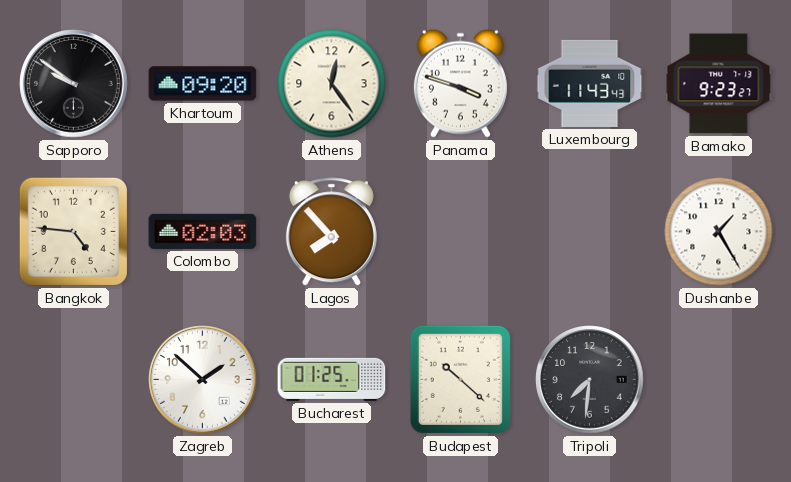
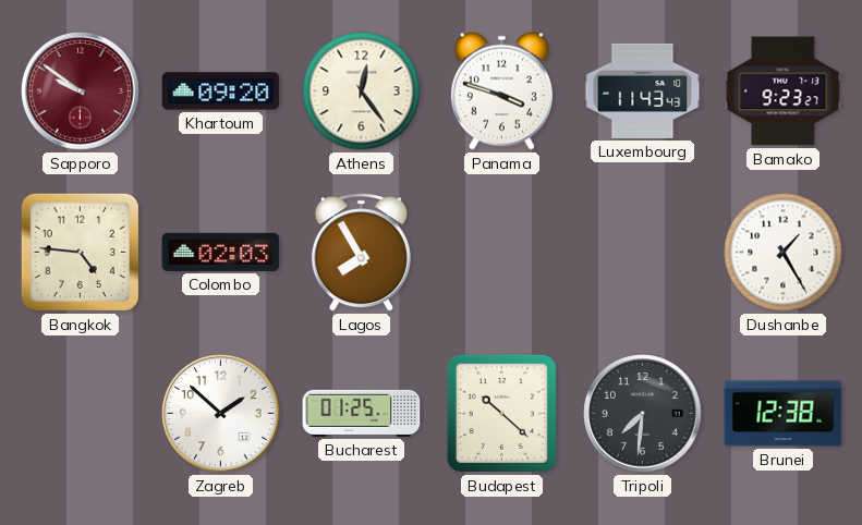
Sapporo dial: black -> burgundy
Lagos: 7:53 -> 7:55
Brunei: none -> 12:38
